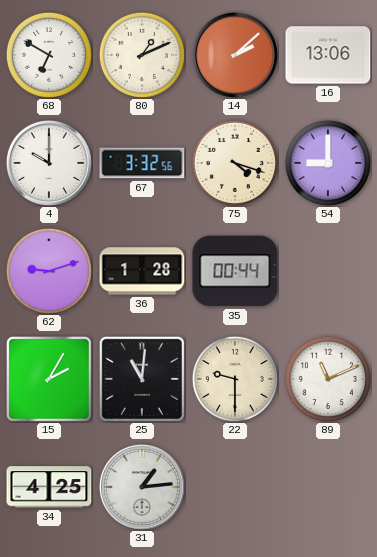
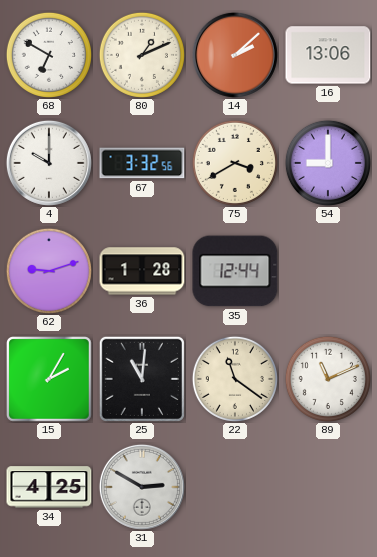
75: 4:18 -> 3:40
35: 00:44 -> 12:44
22: 9:30 -> 11:21
31: 1:14 -> 2:50
